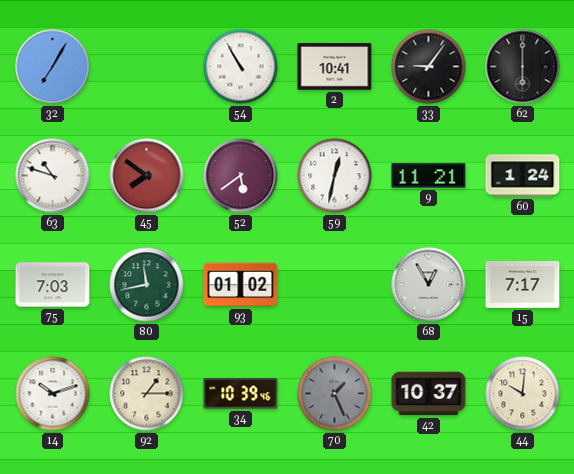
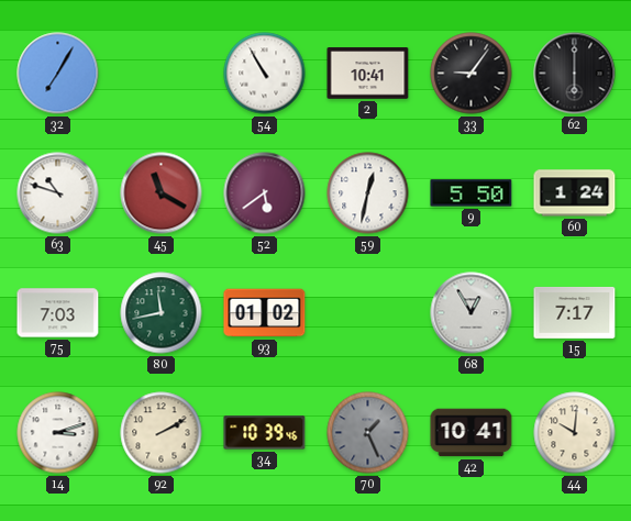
45: 7:51 -> 11:20
9: 11:21 -> 5:50
14: 10:12 -> 3:12
92: 1:15 -> 2:10
42: 10:37 -> 10:41
